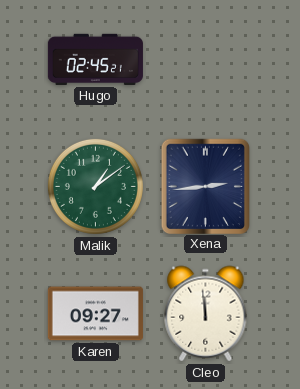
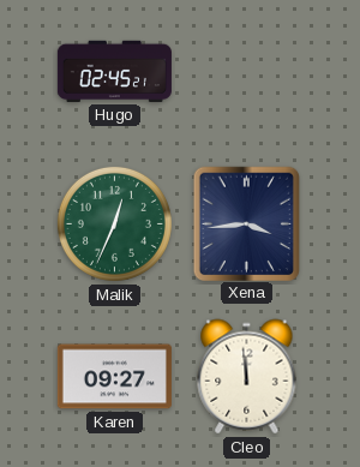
Malik: 1:09 -> 12:34
Xena: 2:44 -> 3:44
